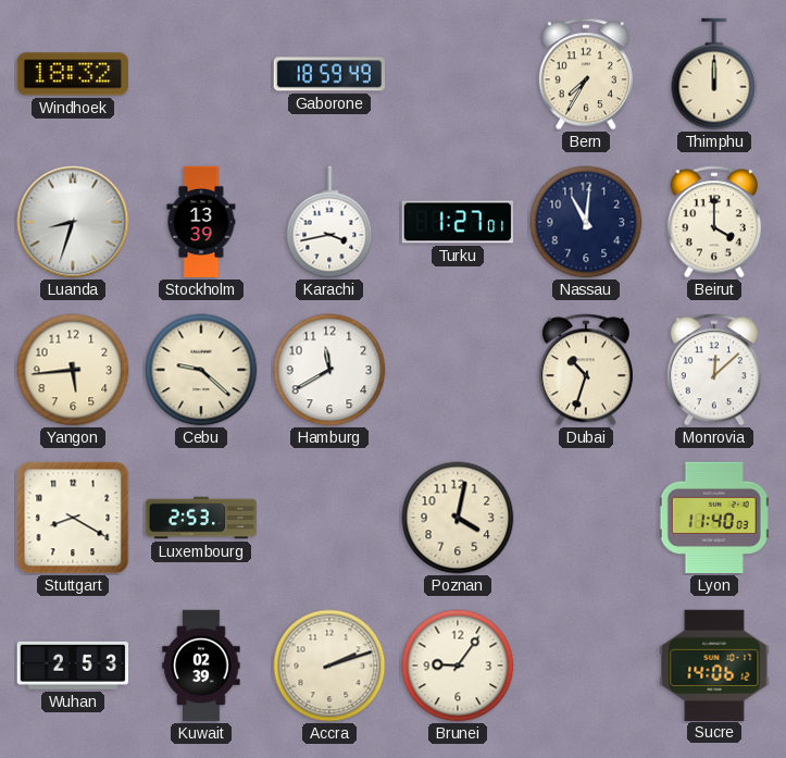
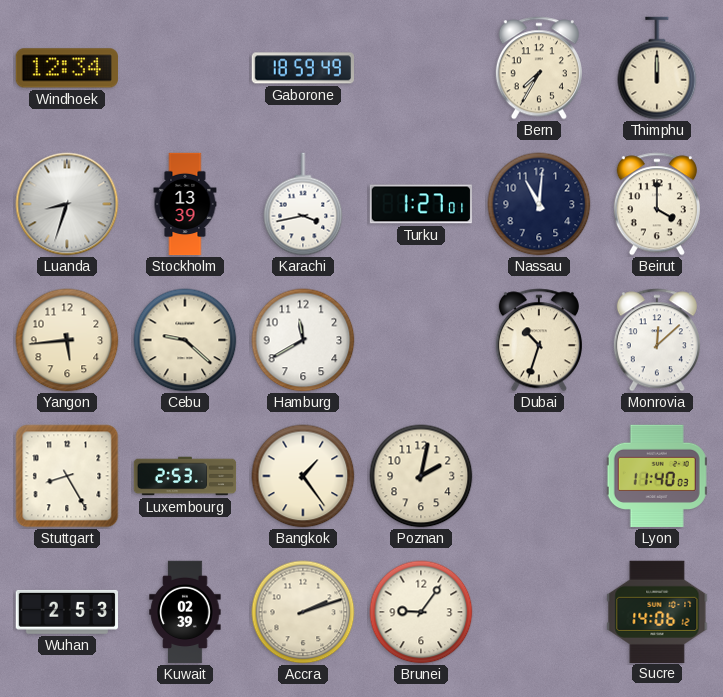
Windhoek: 18:32 -> 12:34
Stuttgart: 8:20 -> 8:25
Bangkok: none -> 1:24
Poznan: 4:02 -> 2:02
